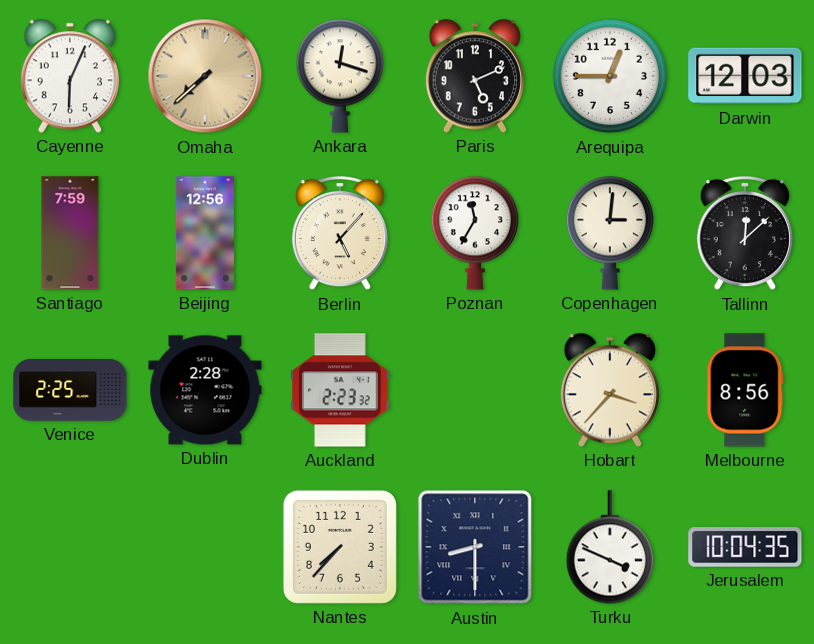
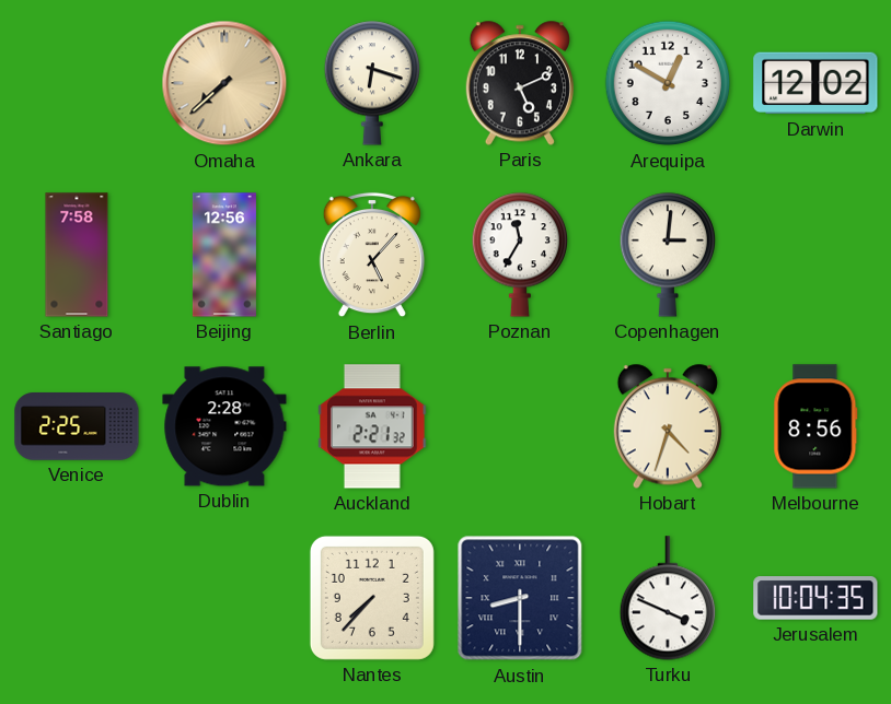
Cayenne: 6:04 -> none
Ankara: 12:18 -> 6:18
Arequipa: 12:45 -> 12:50
Darwin: 12:03 -> 12:02
Santiago: 7:59 -> 7:58
Tallinn: 12:08 -> none
Auckland: 2:23 -> 2:21
Hobart: 3:37 -> 4:33
